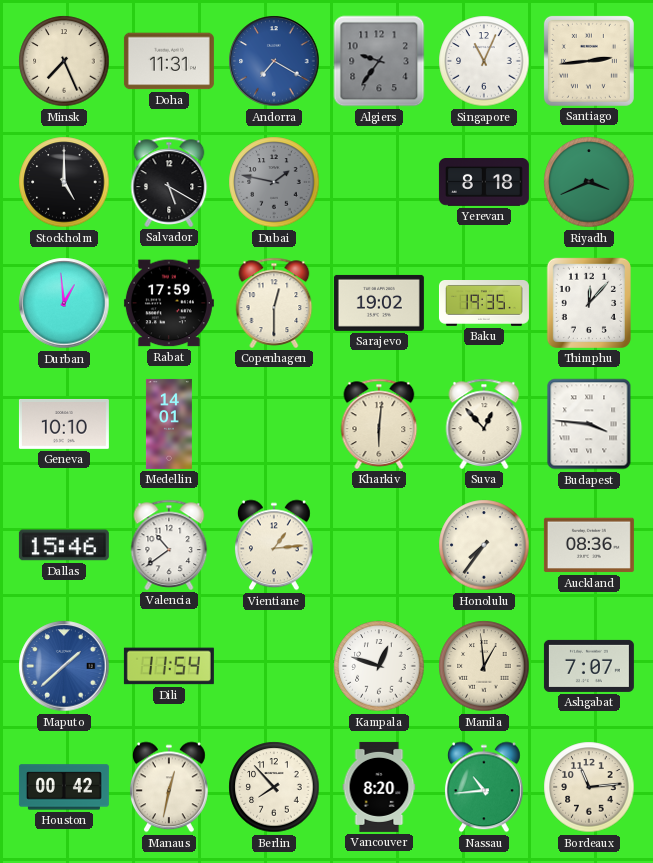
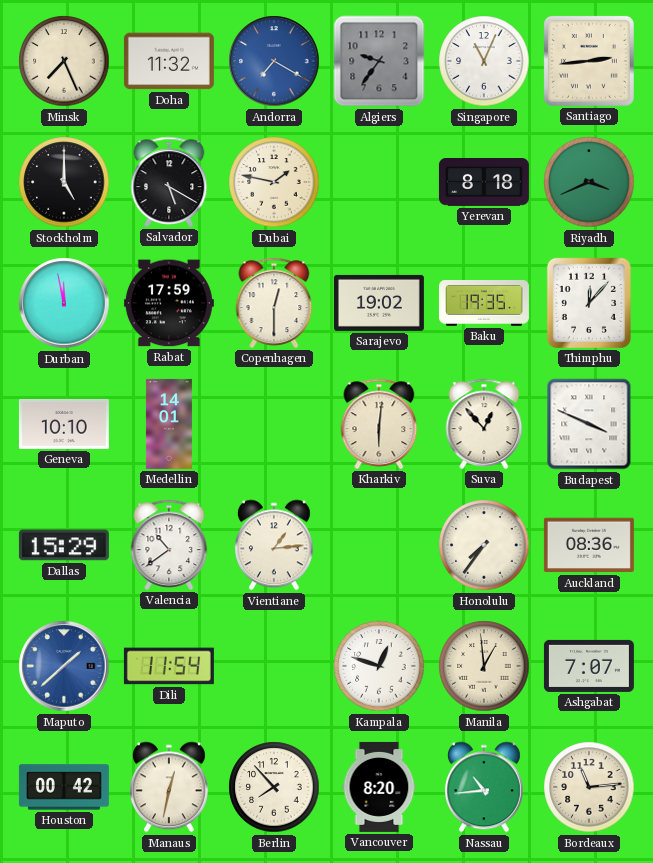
Doha: 11:31 -> 11:32
Dubai dial: grey -> cream
Durban: 12:59 -> 11:58
Budapest: 3:46 -> 3:49
Dallas: 15:46 -> 15:29
